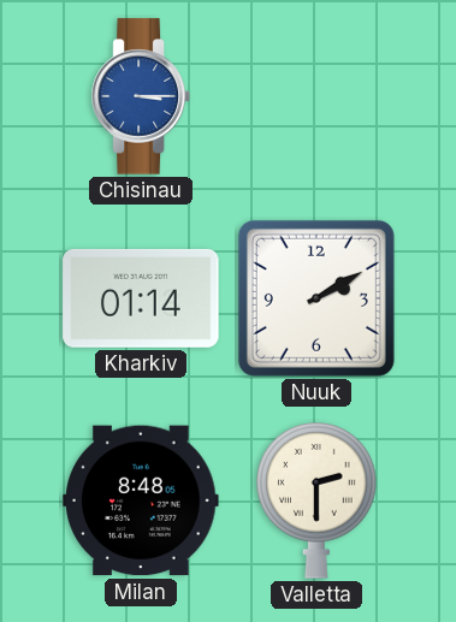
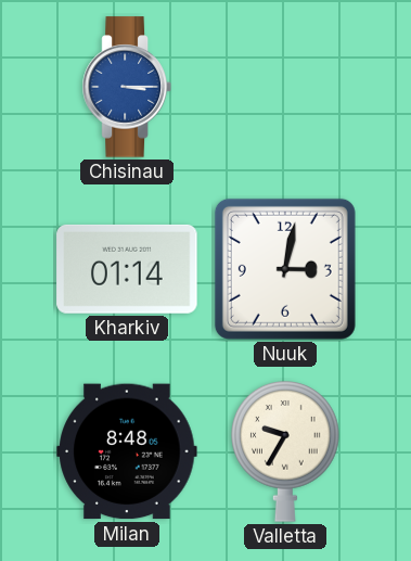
Nuuk: 2:10 -> 3:02
Valletta: 2:30 -> 9:35
